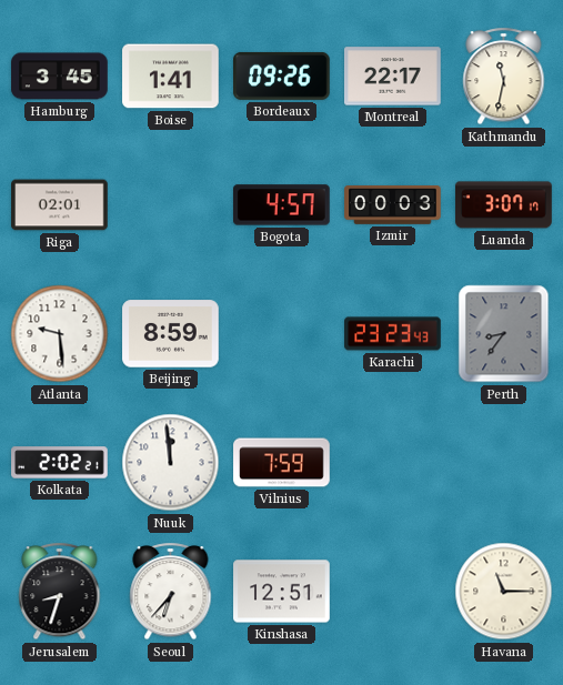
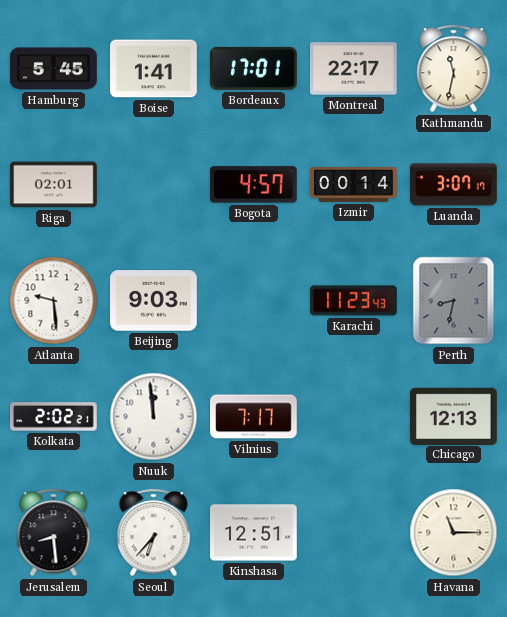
Hamburg: 3:45 -> 5:45
Bordeaux: 09:26 -> 17:01
Izmir: 00:03 -> 00:14
Beijing: 8:59 -> 9:03
Karachi: 23:23 -> 11:23
Perth: 8:36 -> 8:32
Vilnius: 7:59 -> 7:17
Chicago: none -> 12:13
Jerusalem: 8:33 -> 8:29
